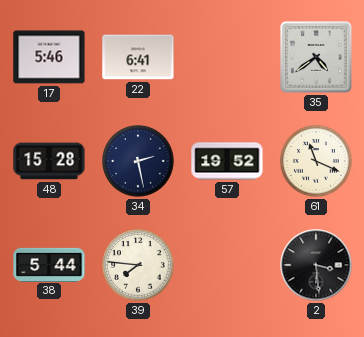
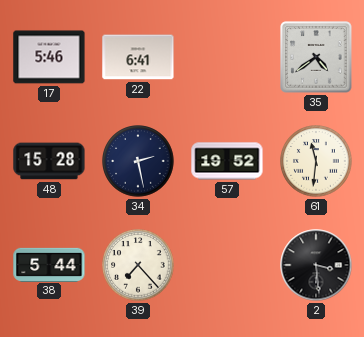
61: 11:19 -> 11:31
39: 7:46 -> 7:23
